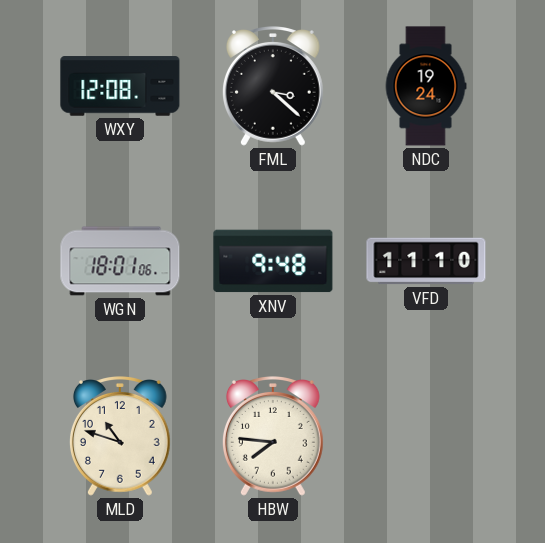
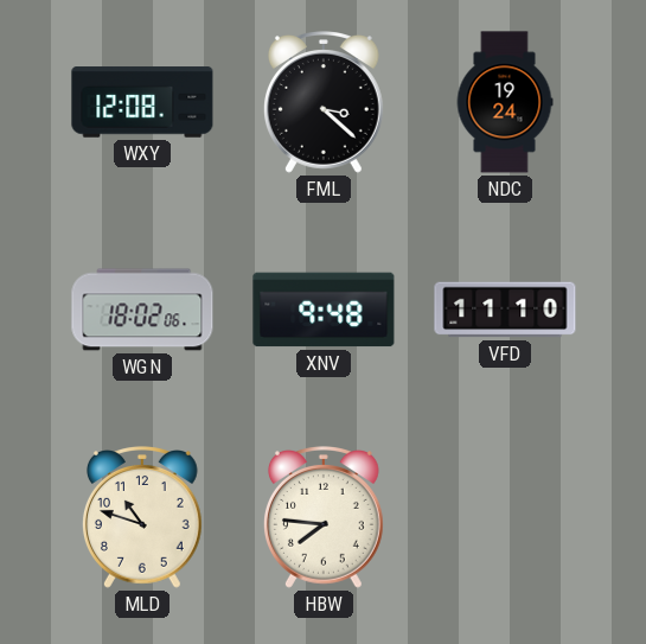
WGN: 18:01 -> 18:02
